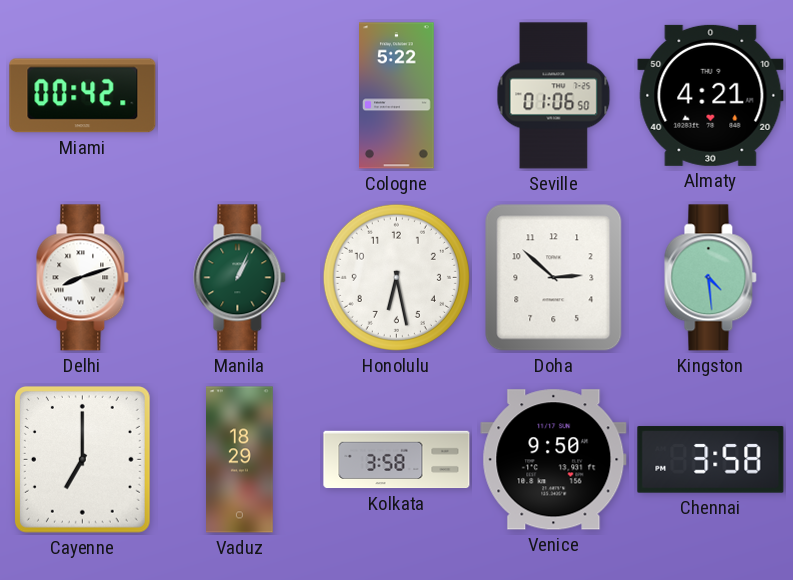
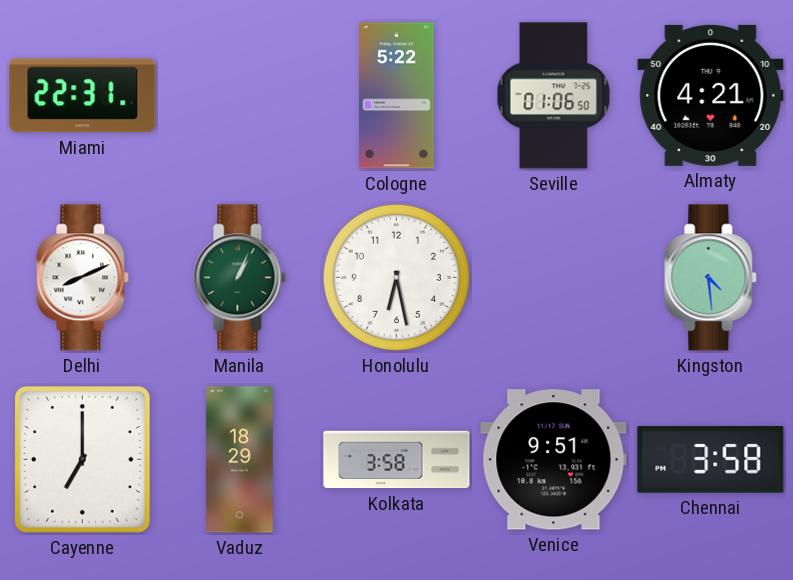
Miami: 00:42 -> 22:31
Delhi: 8:12 -> 8:11
Doha: 2:52 -> none
Venice: 9:50 -> 9:51
